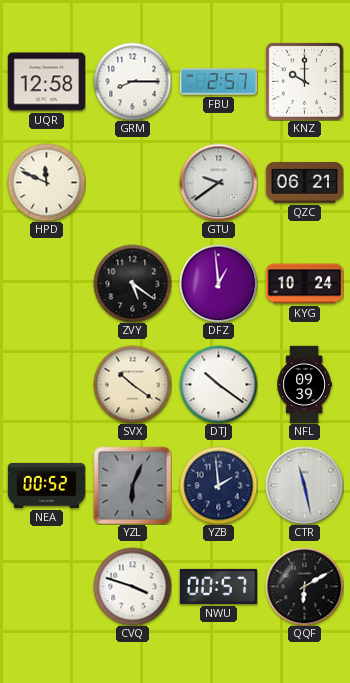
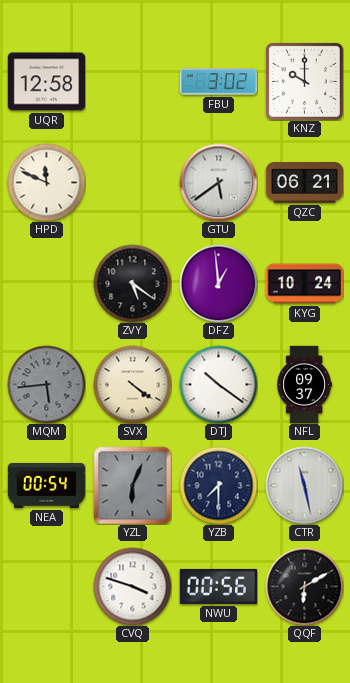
GRM: 8:15 -> none
FBU: 2:57 -> 3:02
GTU: 9:39 -> 5:39
MQM: none -> 5:44
SVX: 10:21 -> 4:21
NFL: 09:39 -> 09:37
NEA: 00:52 -> 00:54
YZB: 1:59 -> 7:30
NWU: 00:57 -> 00:56
